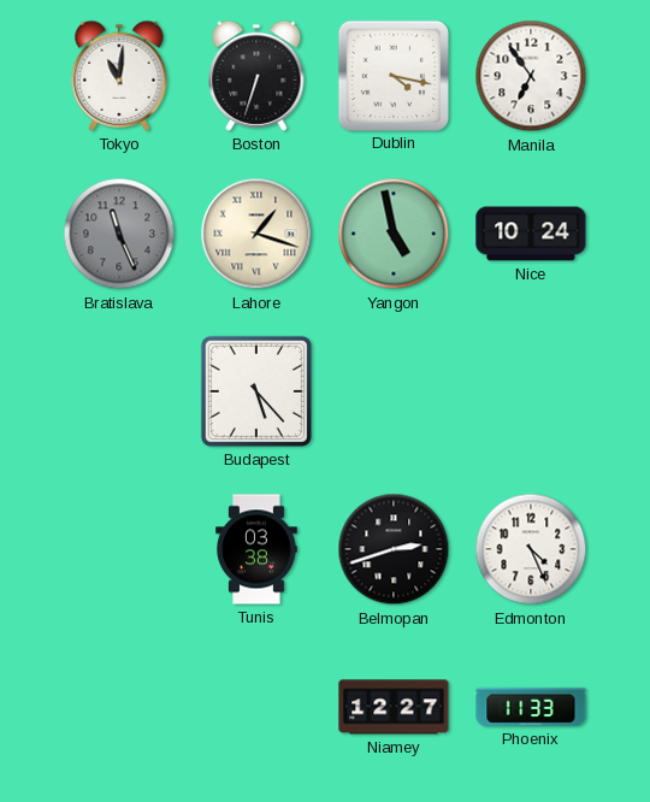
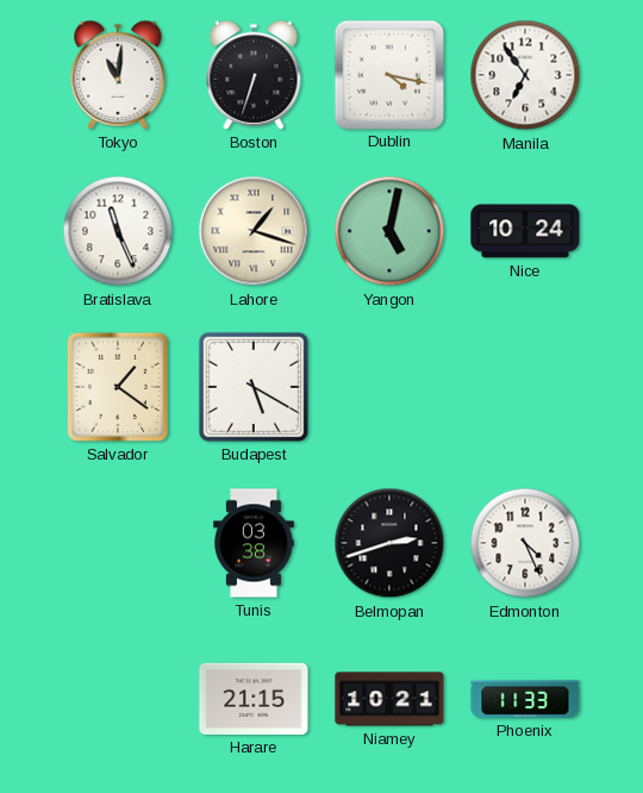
Bratislava dial: grey -> white
Yangon: 4:58 -> 5:02
Salvador: none -> 1:21
Budapest: 5:23 -> 5:20
Harare: none -> 21:15
Niamey: 12:27 -> 10:21
